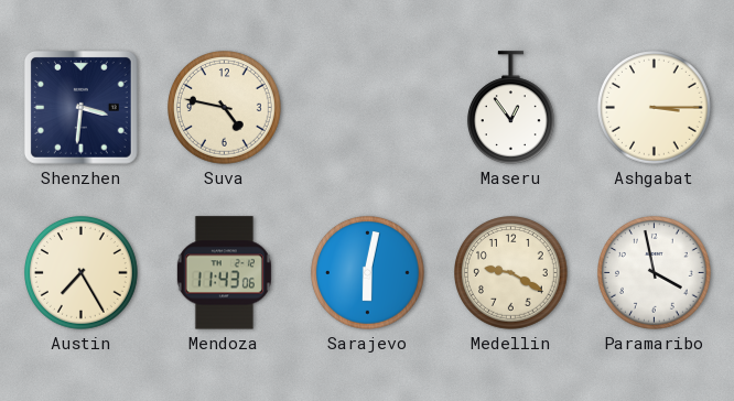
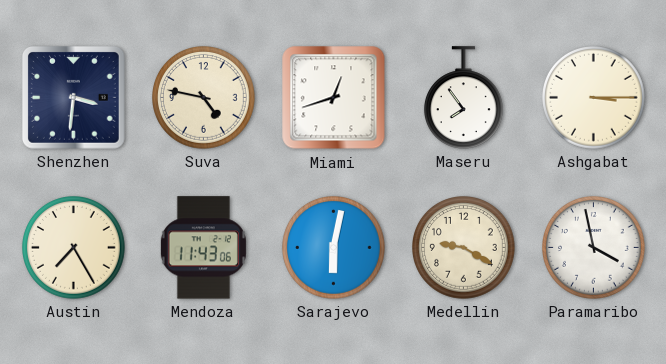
Miami: none -> 12:42
Maseru: 12:54 -> 7:54
